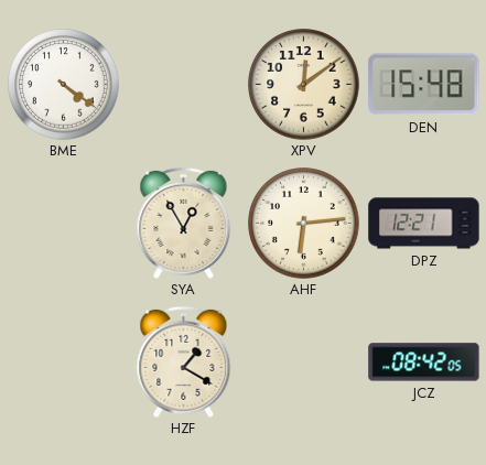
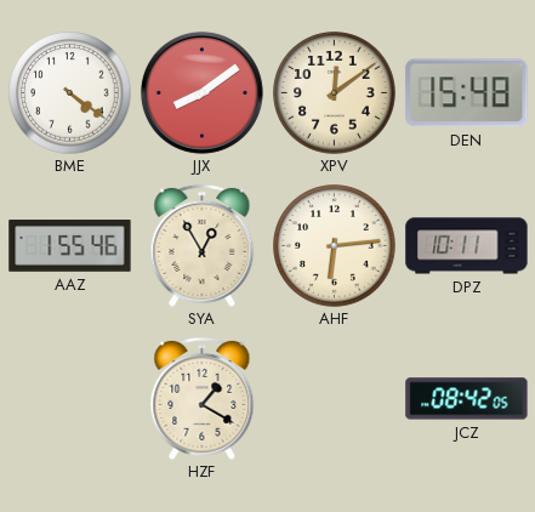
JJX: none -> 8:09
AAZ: none -> 1:55
DPZ: 12:21 -> 10:11
